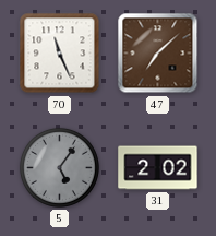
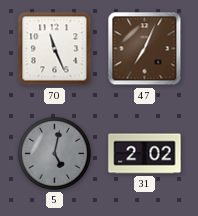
47: 7:08 -> 7:04
5: 5:06 -> 5:02
